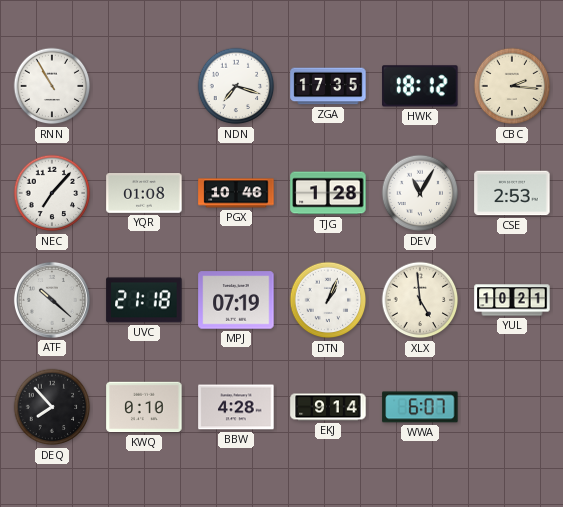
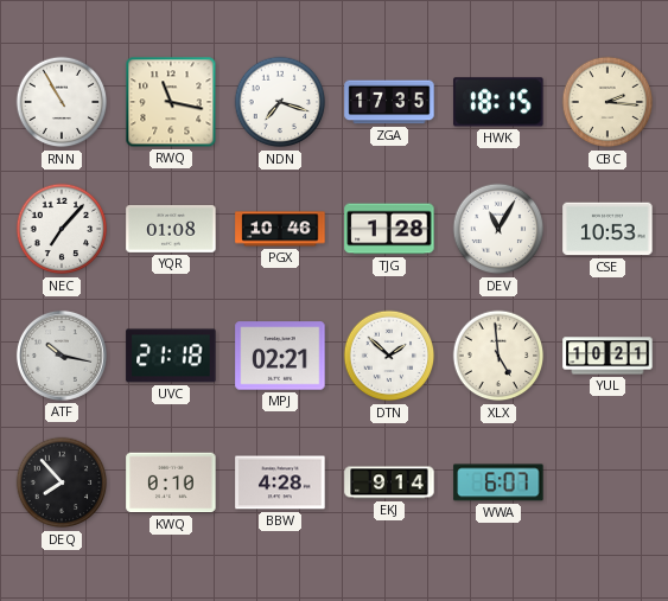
RWQ: none -> 11:17
HWK: 18:12 -> 18:15
CSE: 2:53 -> 10:53
ATF: 10:22 -> 10:17
MPJ: 07:19 -> 02:21
DTN: 1:04 -> 1:52
